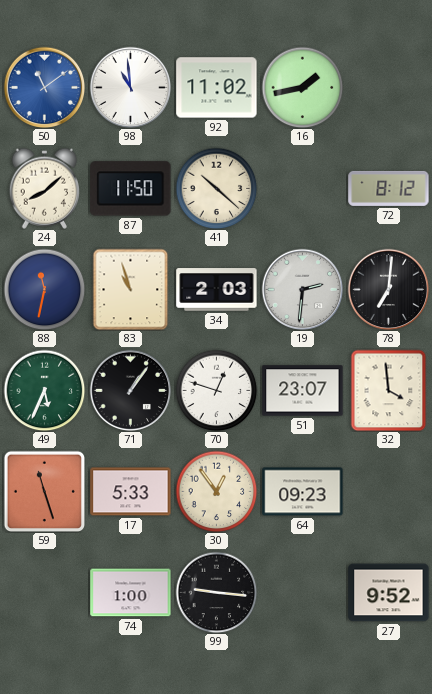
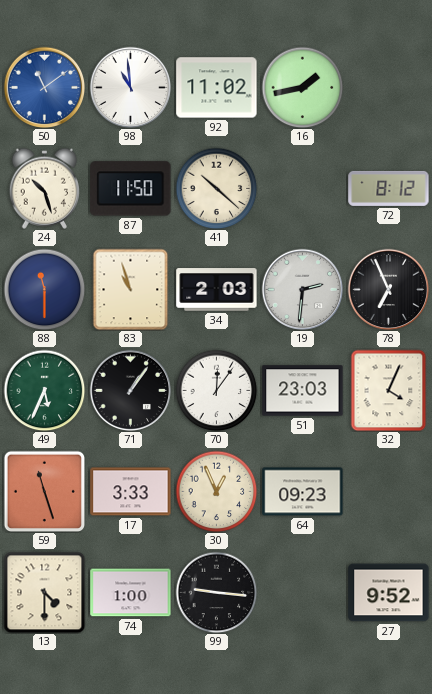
24: 8:08 -> 10:27
88: 11:32 -> 11:30
78: 7:01 -> 6:56
70: 12:48 -> 12:06
51: 23:07 -> 23:03
32: 3:59 -> 4:04
17: 5:33 -> 3:33
30: 12:54 -> 12:56
13: none -> 4:30
